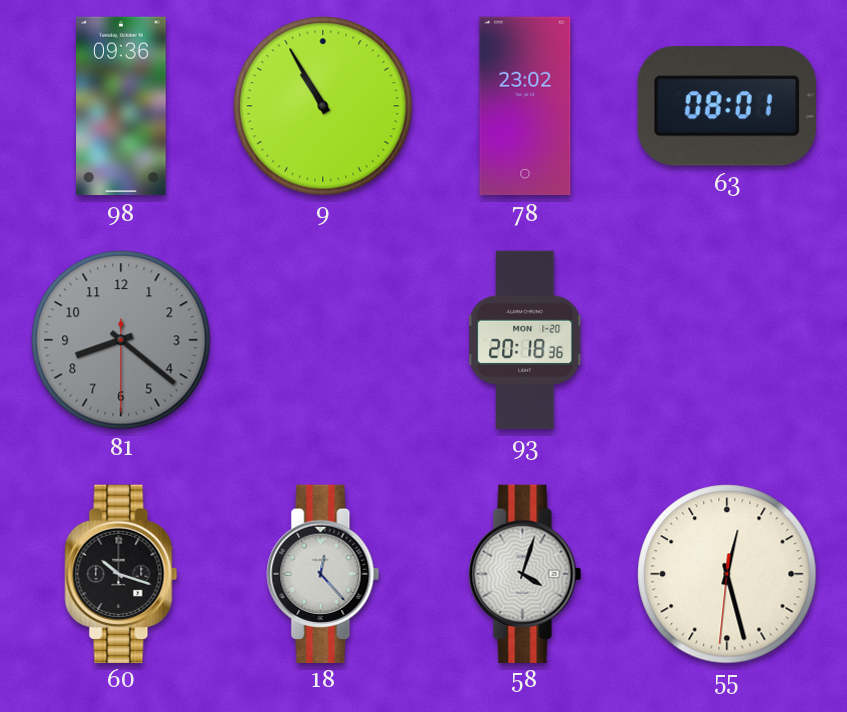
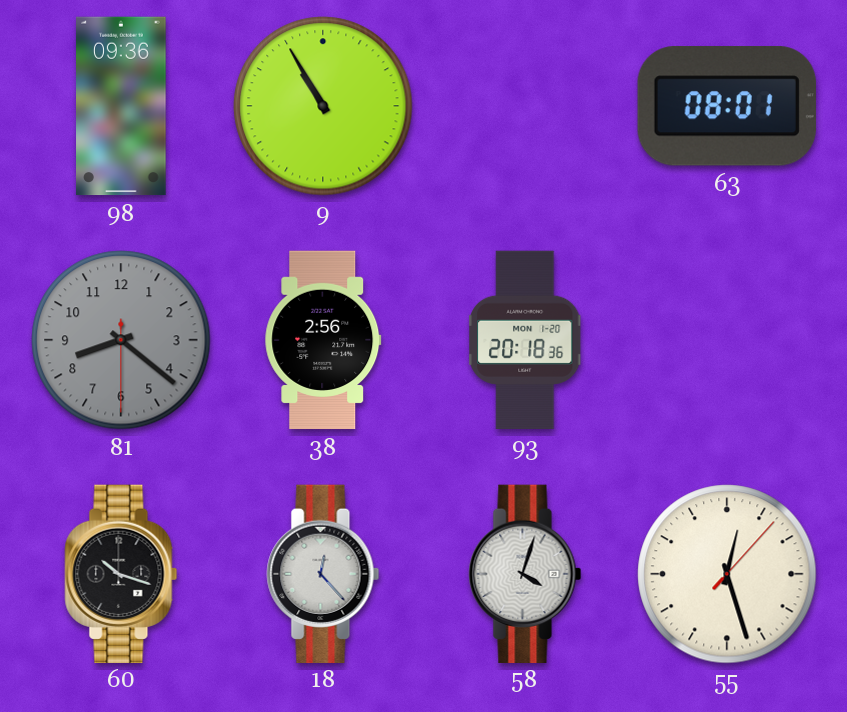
78: 23:02 -> none
38: none -> 2:56
55: 12:27:31 -> 12:27:07
